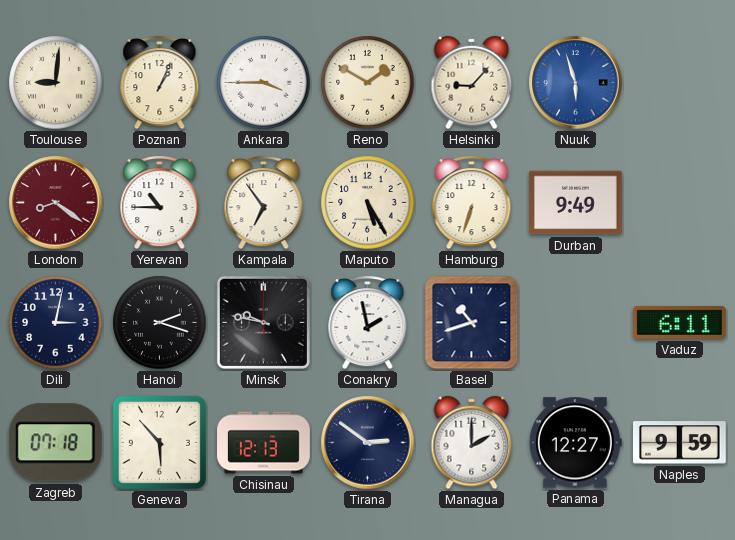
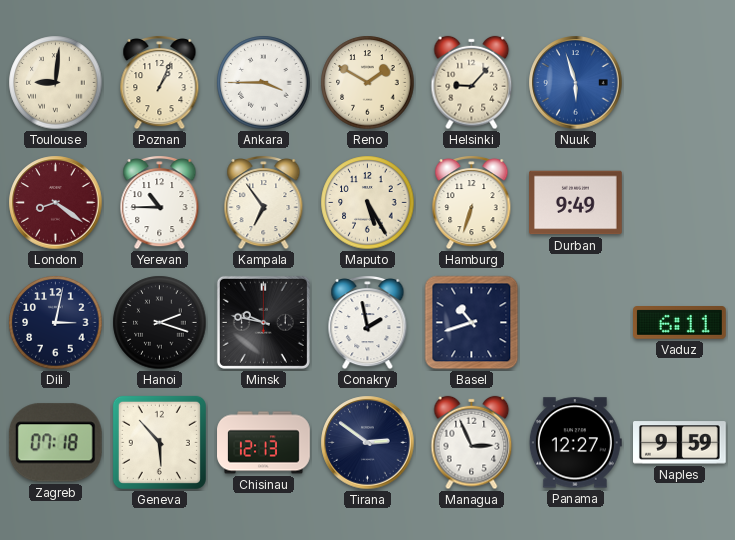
Managua: 2:00 -> 2:56
